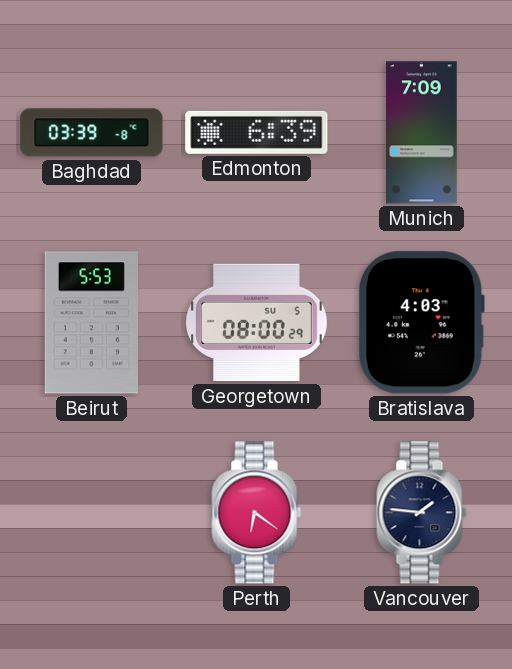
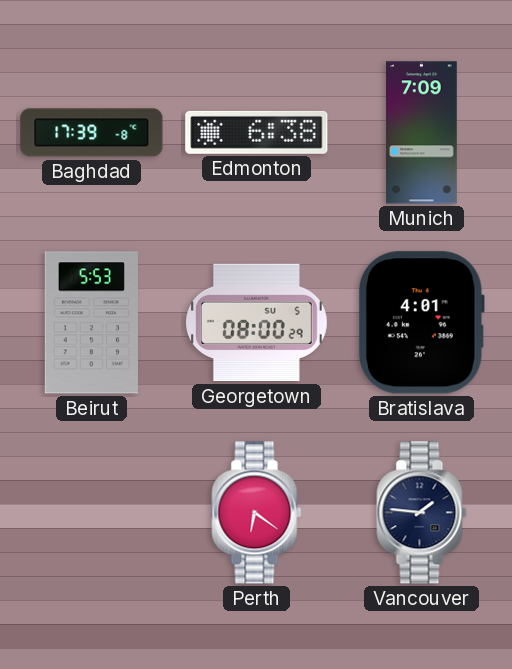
Baghdad: 03:39 -> 17:39
Edmonton: 6:39 -> 6:38
Bratislava: 4:03 -> 4:01
